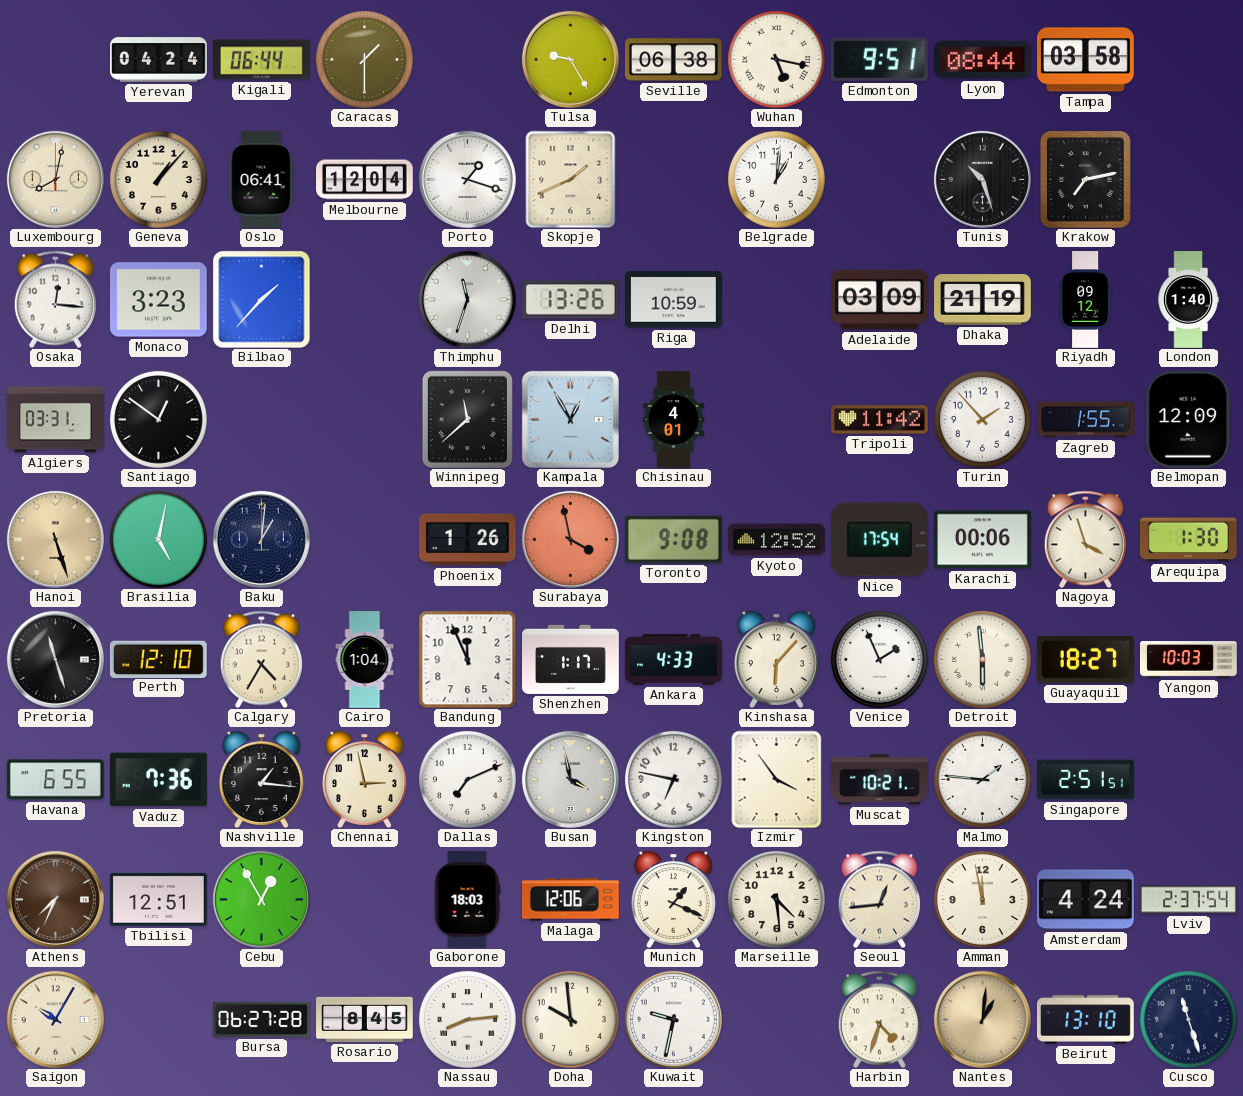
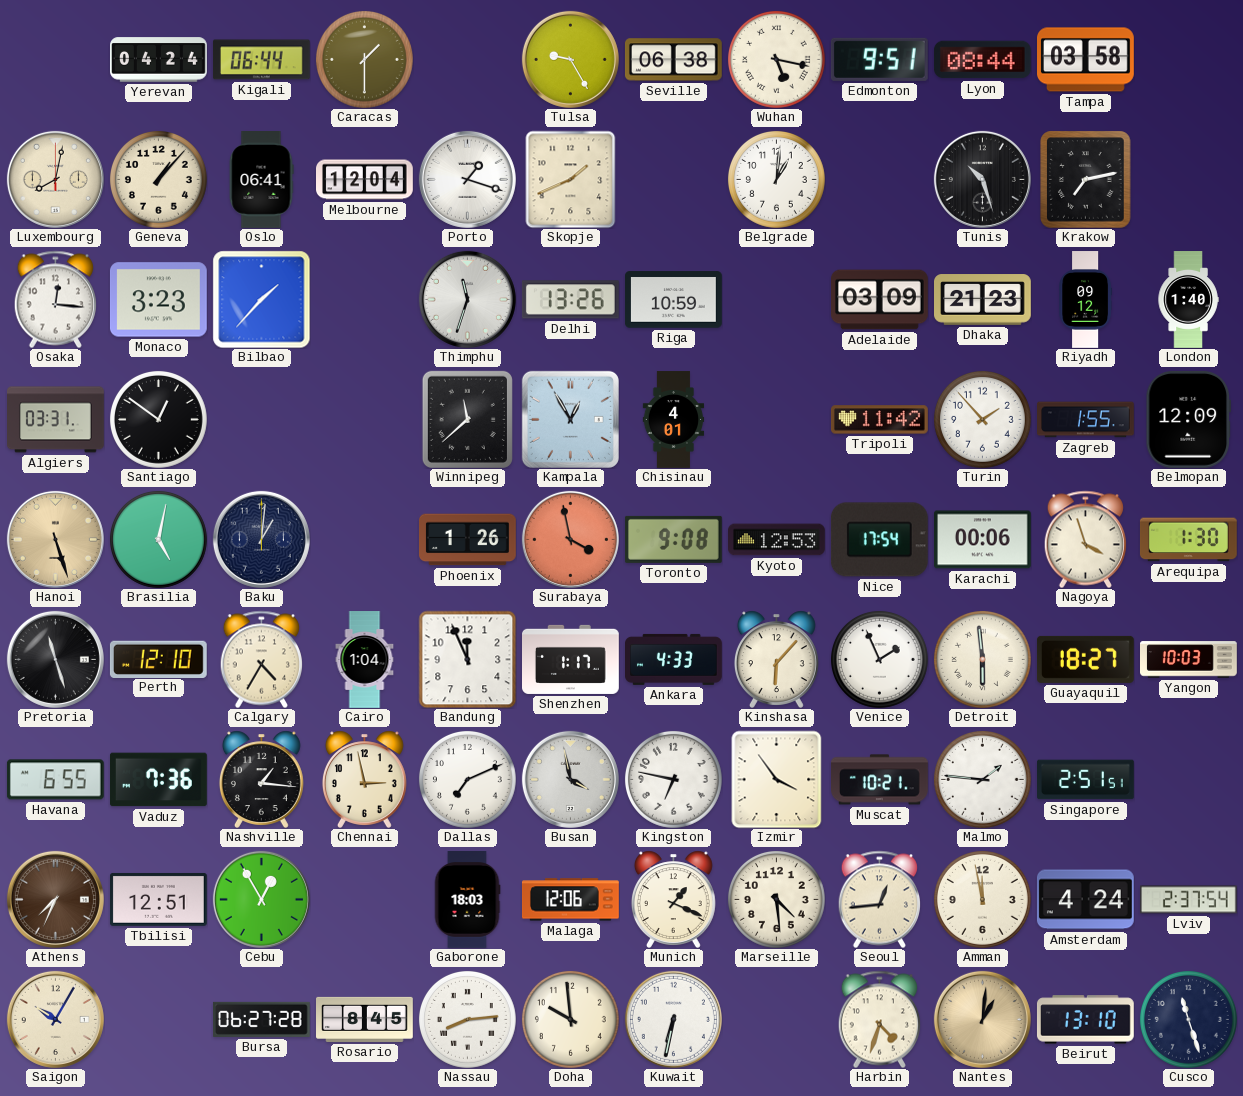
Dhaka: 21:19 -> 21:23
Kyoto: 12:52 -> 12:53
Kuwait: 9:32 -> 6:32
